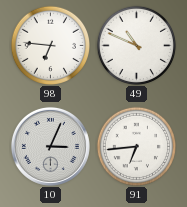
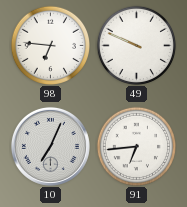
49: 10:49 -> 9:49
10: 3:04 -> 7:04
